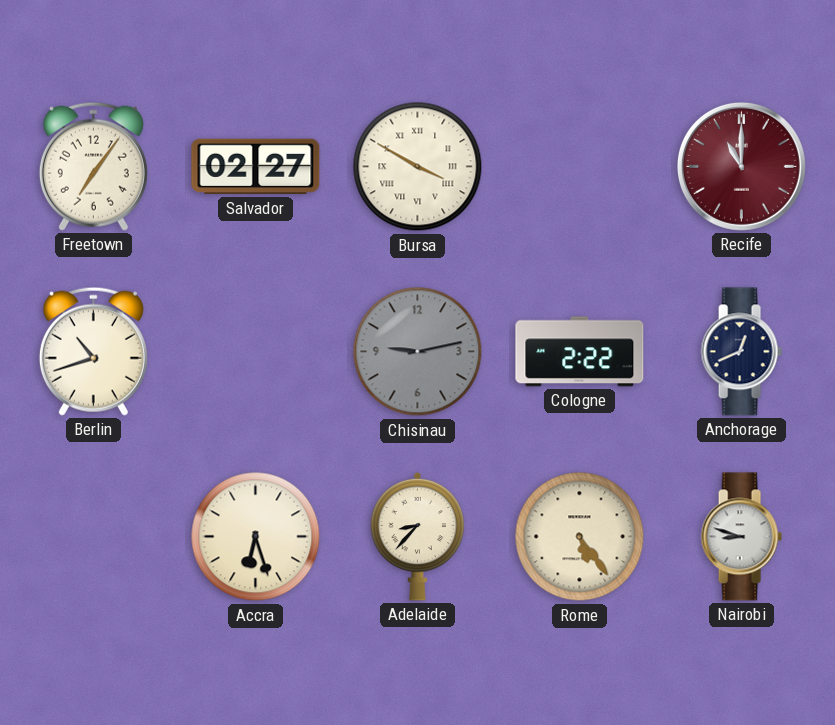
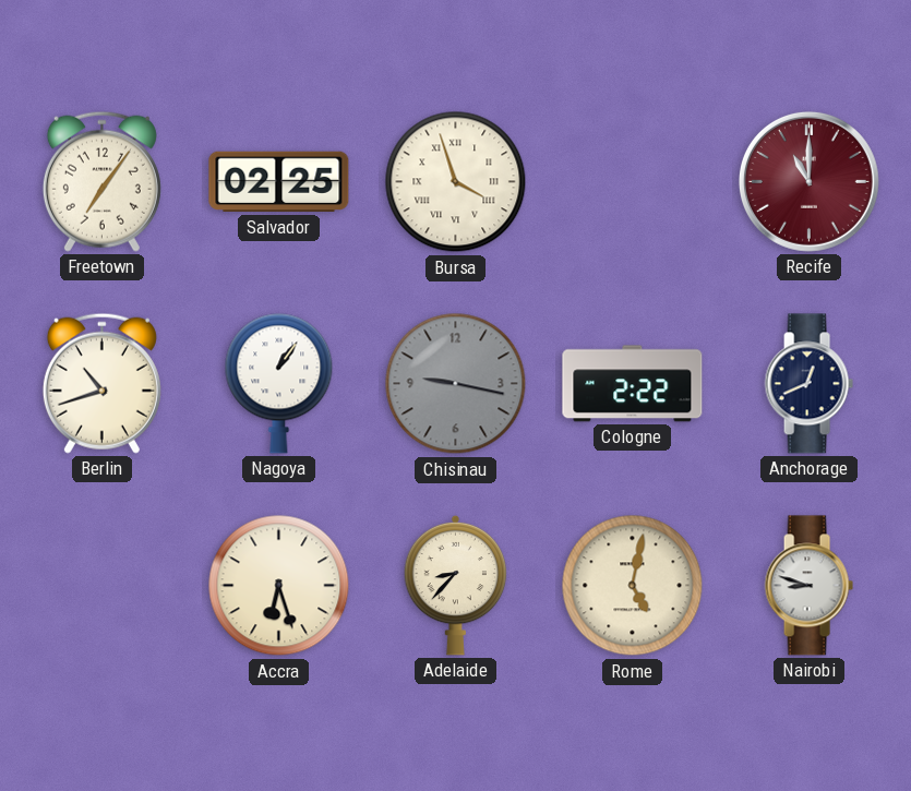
Salvador: 02:27 -> 02:25
Bursa: 3:50 -> 3:57
Nagoya: none -> 1:06
Chisinau: 9:13 -> 9:17
Rome: 5:24 -> 5:02
